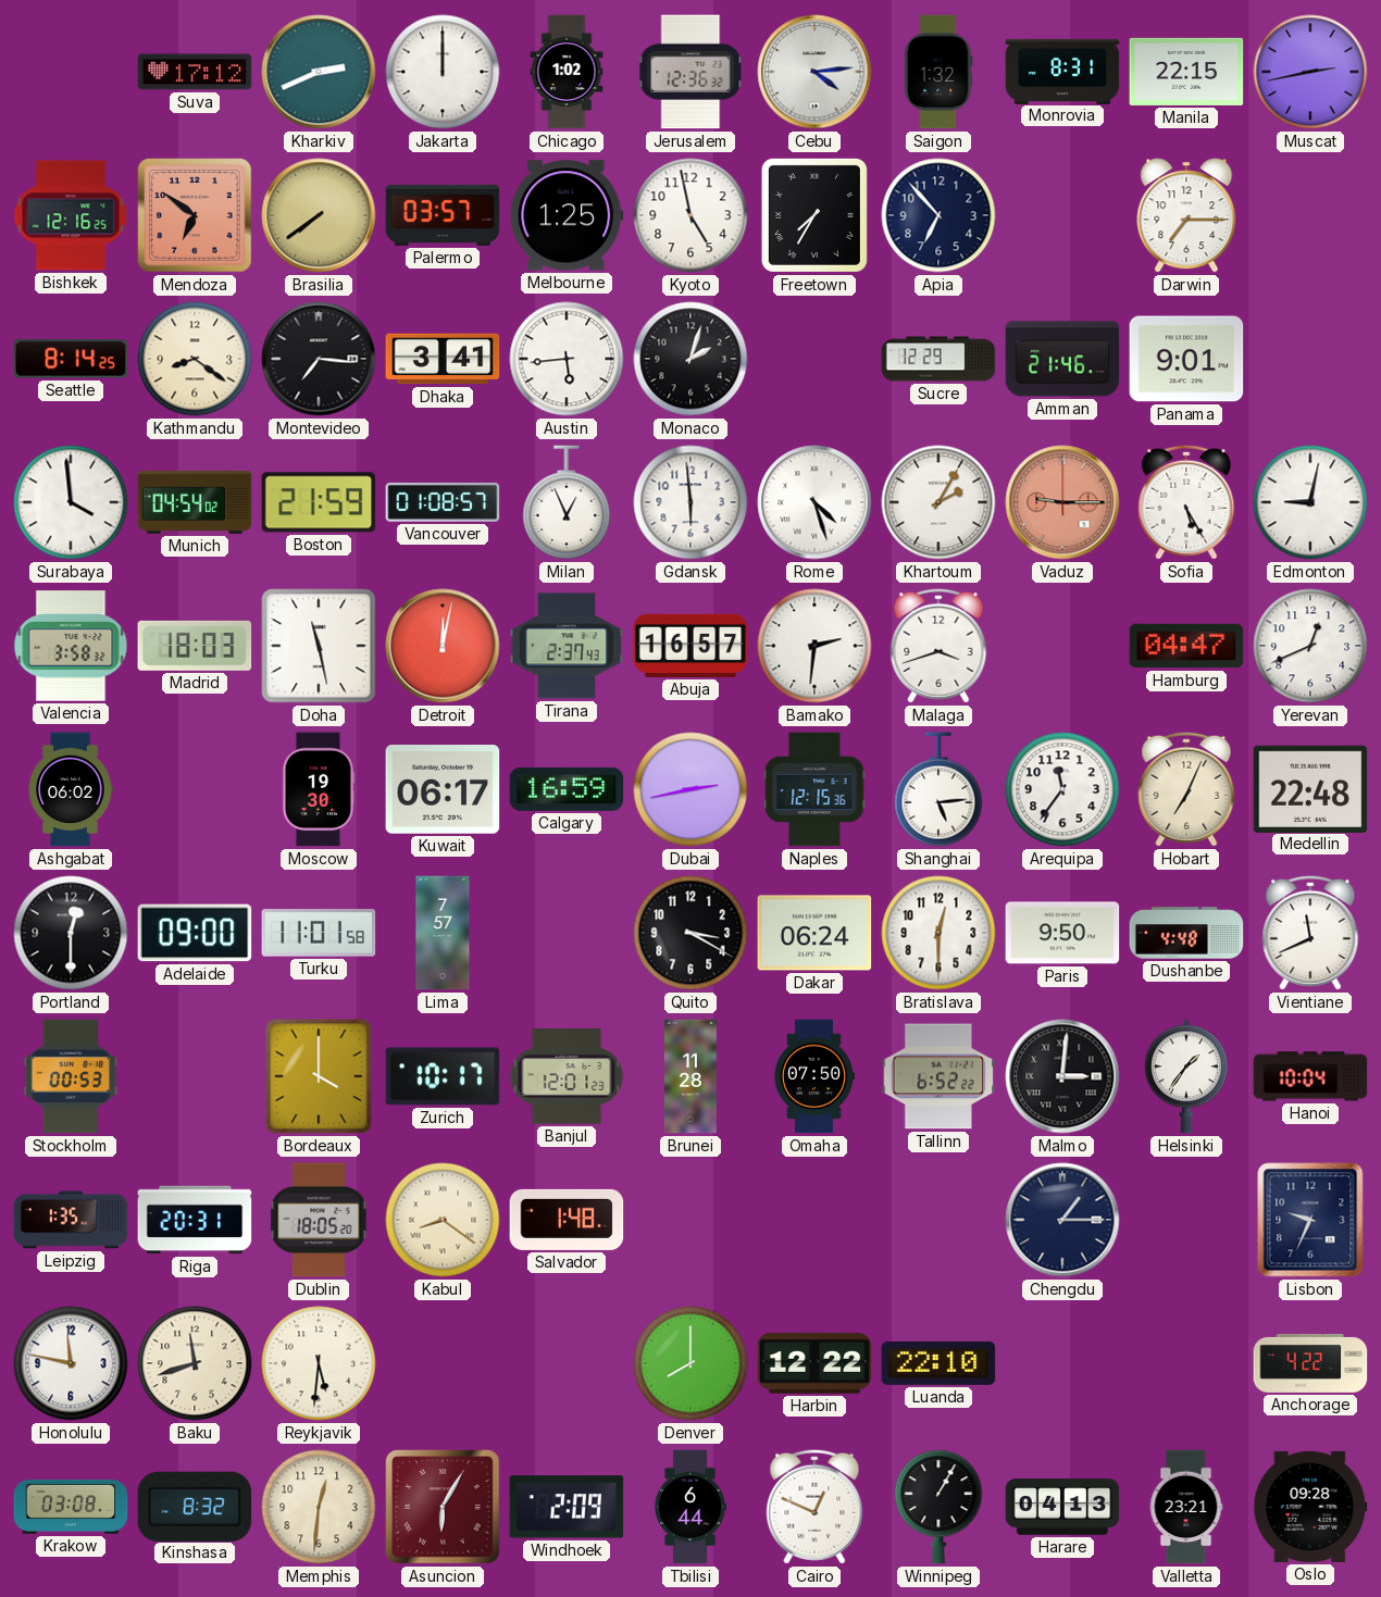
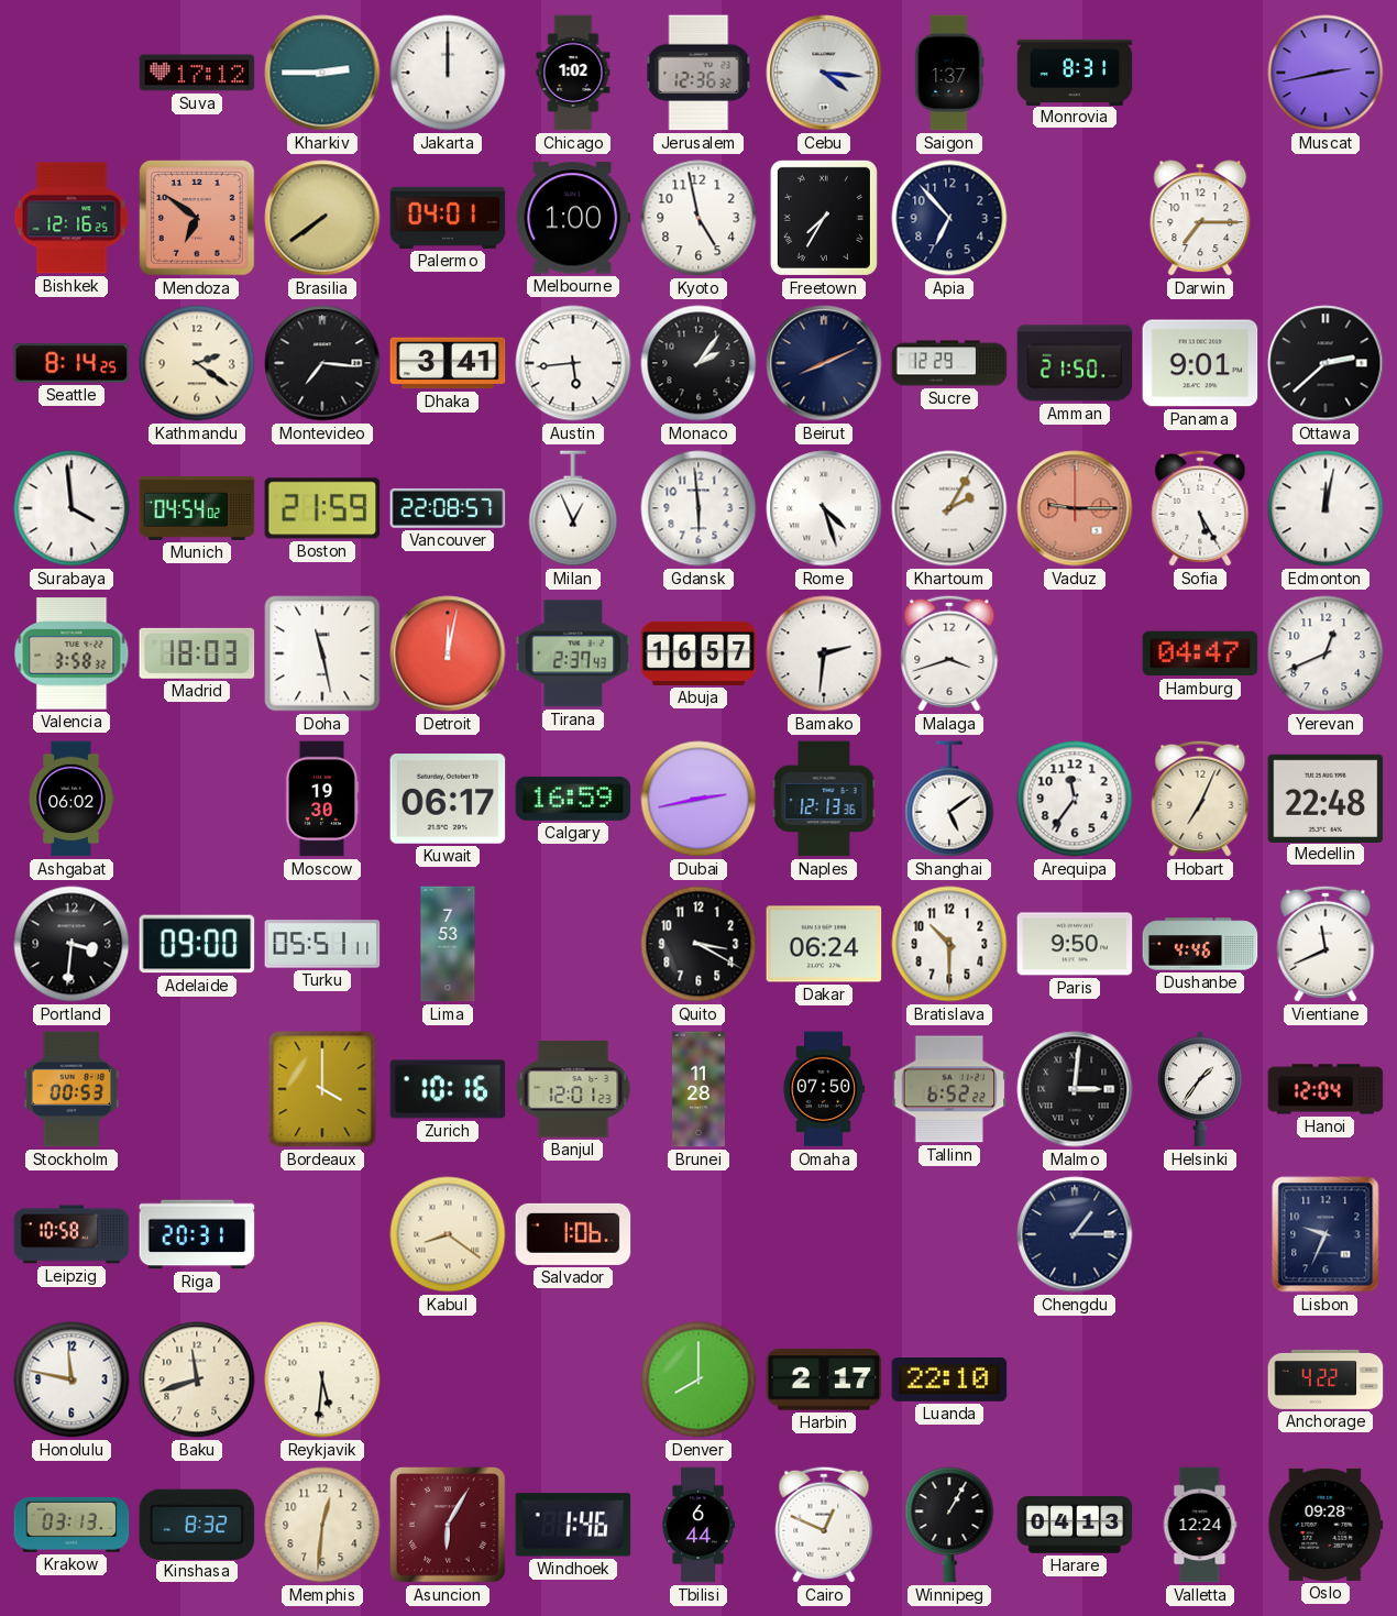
Kharkiv: 2:41 -> 2:45
Cebu: 4:14 -> 4:16
Saigon: 1:32 -> 1:37
Manila: 22:15 -> none
Palermo: 03:57 -> 04:01
Melbourne: 1:25 -> 1:00
Kathmandu: 8:21 -> 2:21
Monaco: 2:03 -> 2:06
Beirut: none -> 8:11
Amman: 21:46 -> 21:50
Ottawa: none -> 2:38
Vancouver: 01:08 -> 22:08
Edmonton: 9:02 -> 12:02
Naples: 12:15 -> 12:13
Shanghai: 5:14 -> 5:09
Portland: 12:30 -> 3:31
Turku: 11:01 -> 05:51
Lima: 7:57 -> 7:53
Bratislava: 12:30 -> 10:30
Dushanbe: 4:48 -> 4:46
Zurich: 10:17 -> 10:16
Hanoi: 10:04 -> 12:04
Leipzig: 1:35 -> 10:58
Dublin: 18:05 -> none
Salvador: 1:48 -> 1:06
Harbin: 12:22 -> 2:17
Krakow: 03:08 -> 03:13
Windhoek: 2:09 -> 1:46
Valletta: 23:21 -> 12:24
